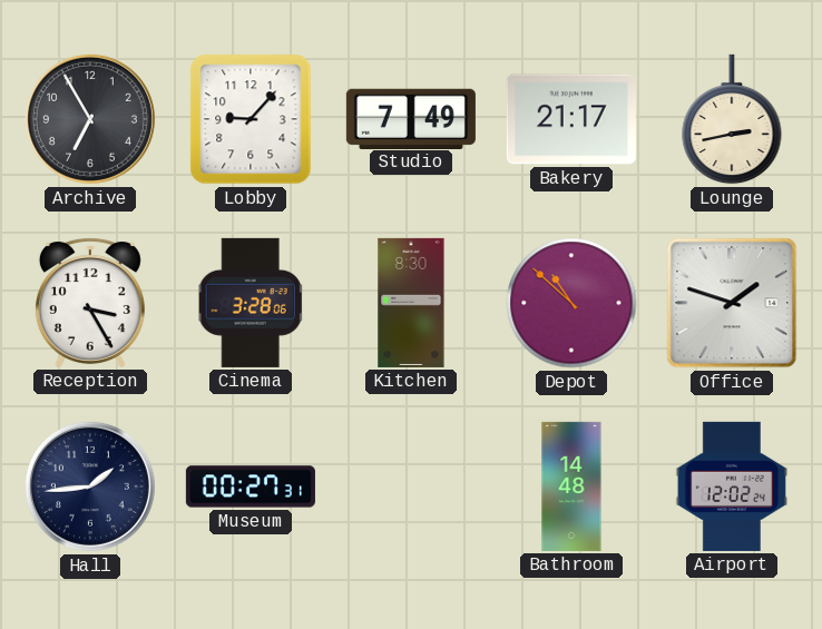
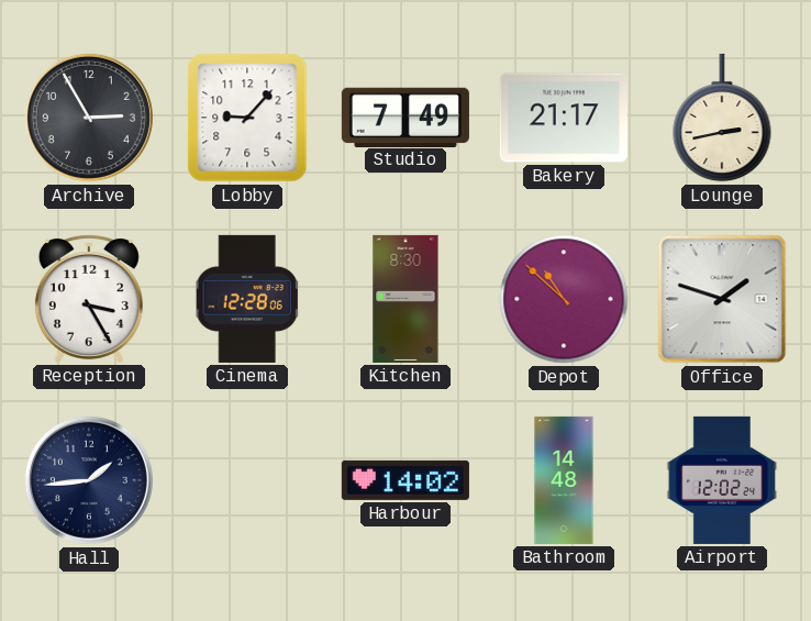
Archive: 6:55 -> 2:55
Cinema: 3:28 -> 12:28
Museum: 00:27 -> none
Harbour: none -> 14:02
